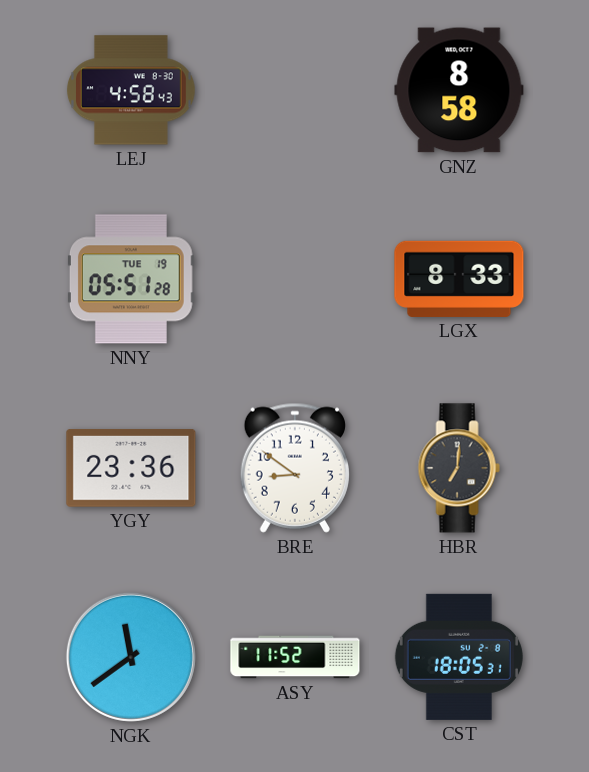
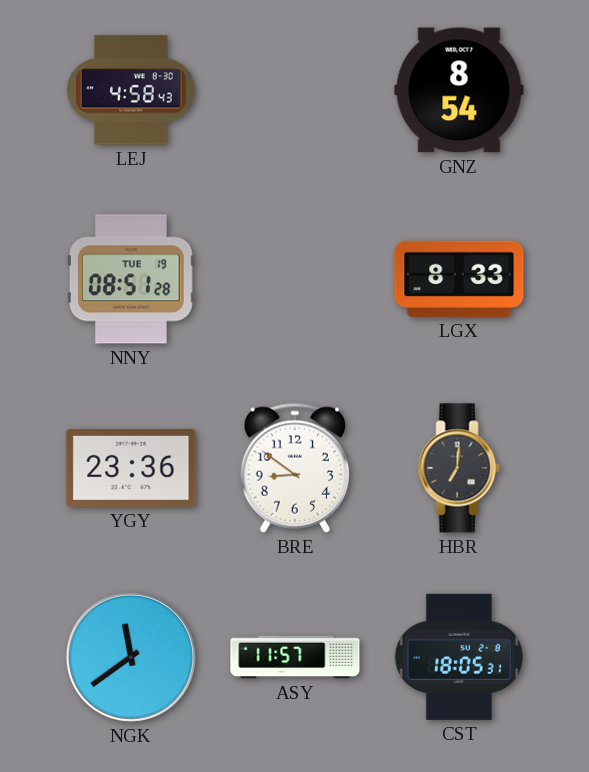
GNZ: 8:58 -> 8:54
NNY: 05:51 -> 08:51
ASY: 11:52 -> 11:57
